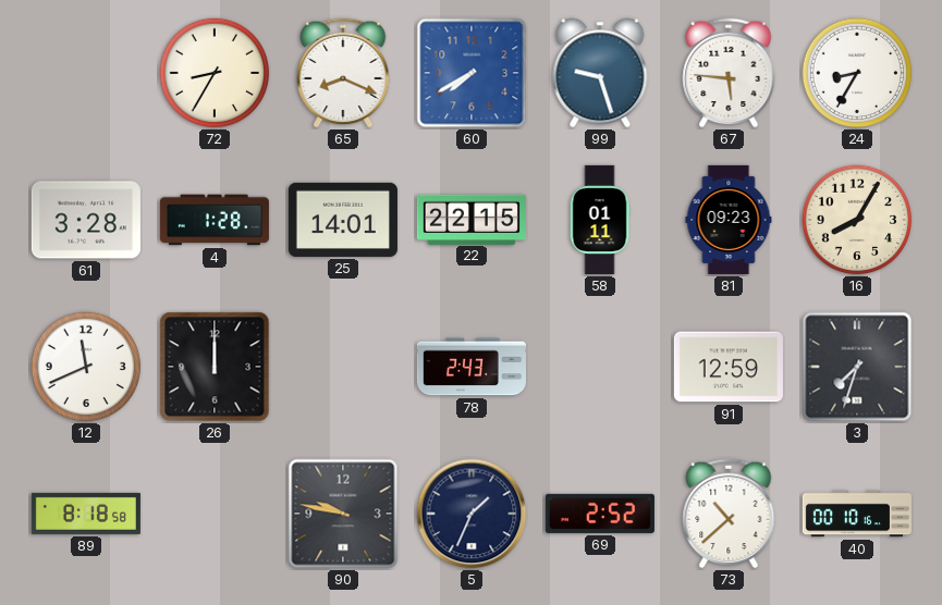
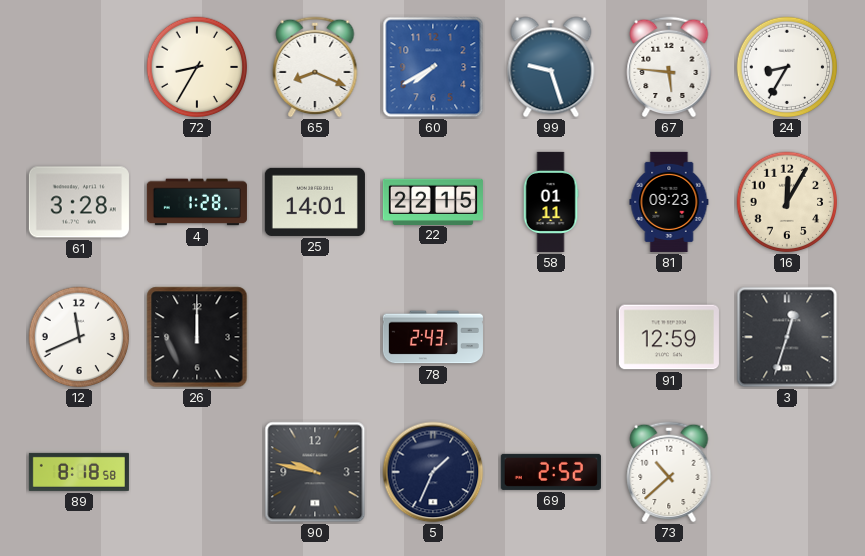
16: 8:05 -> 12:05
3: 7:33 -> 12:33
40: 00:10 -> none
